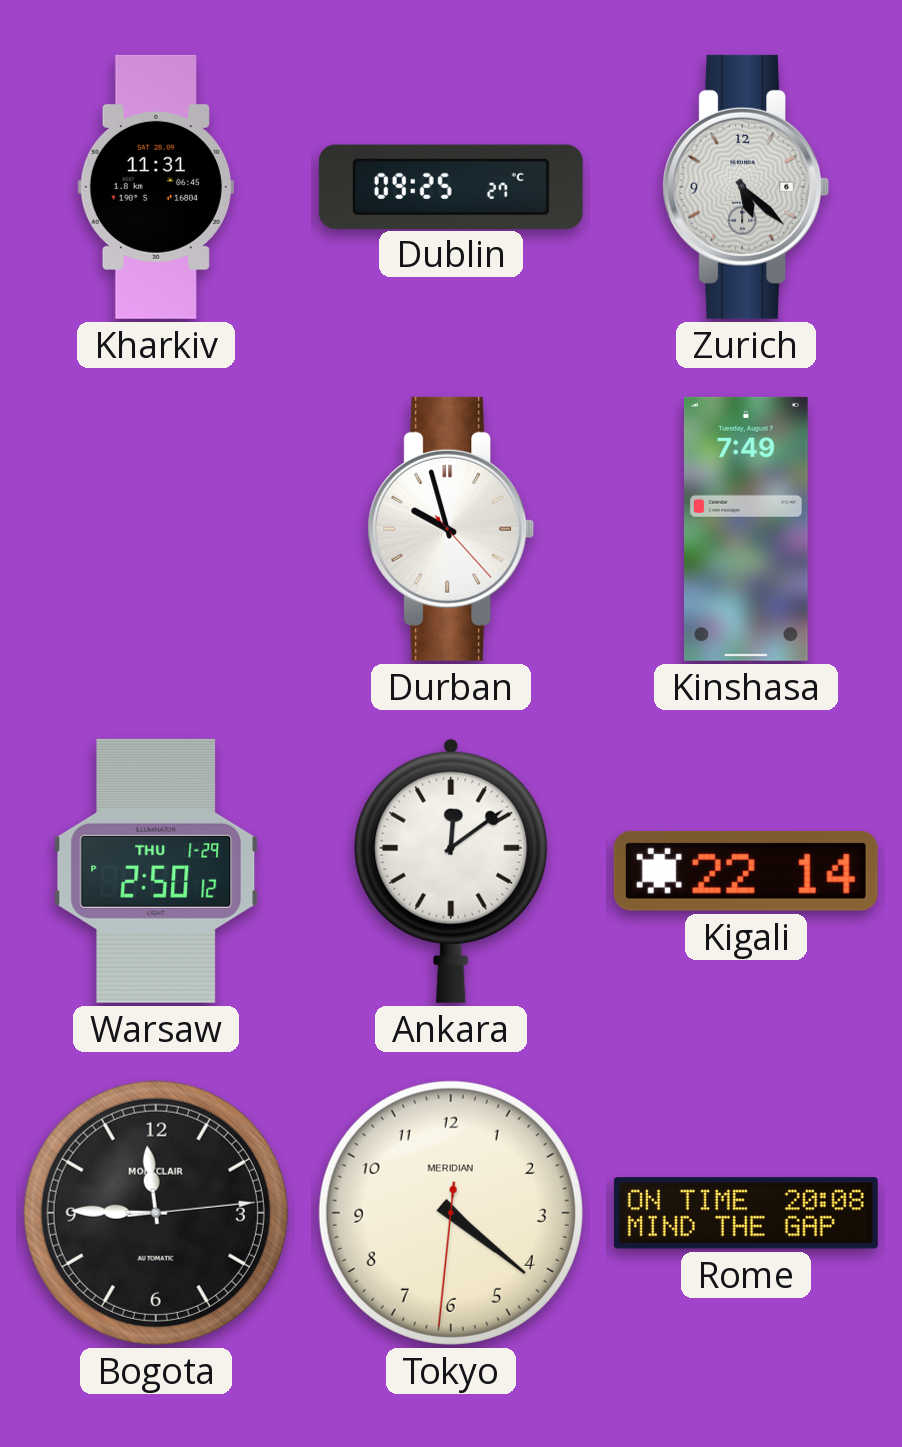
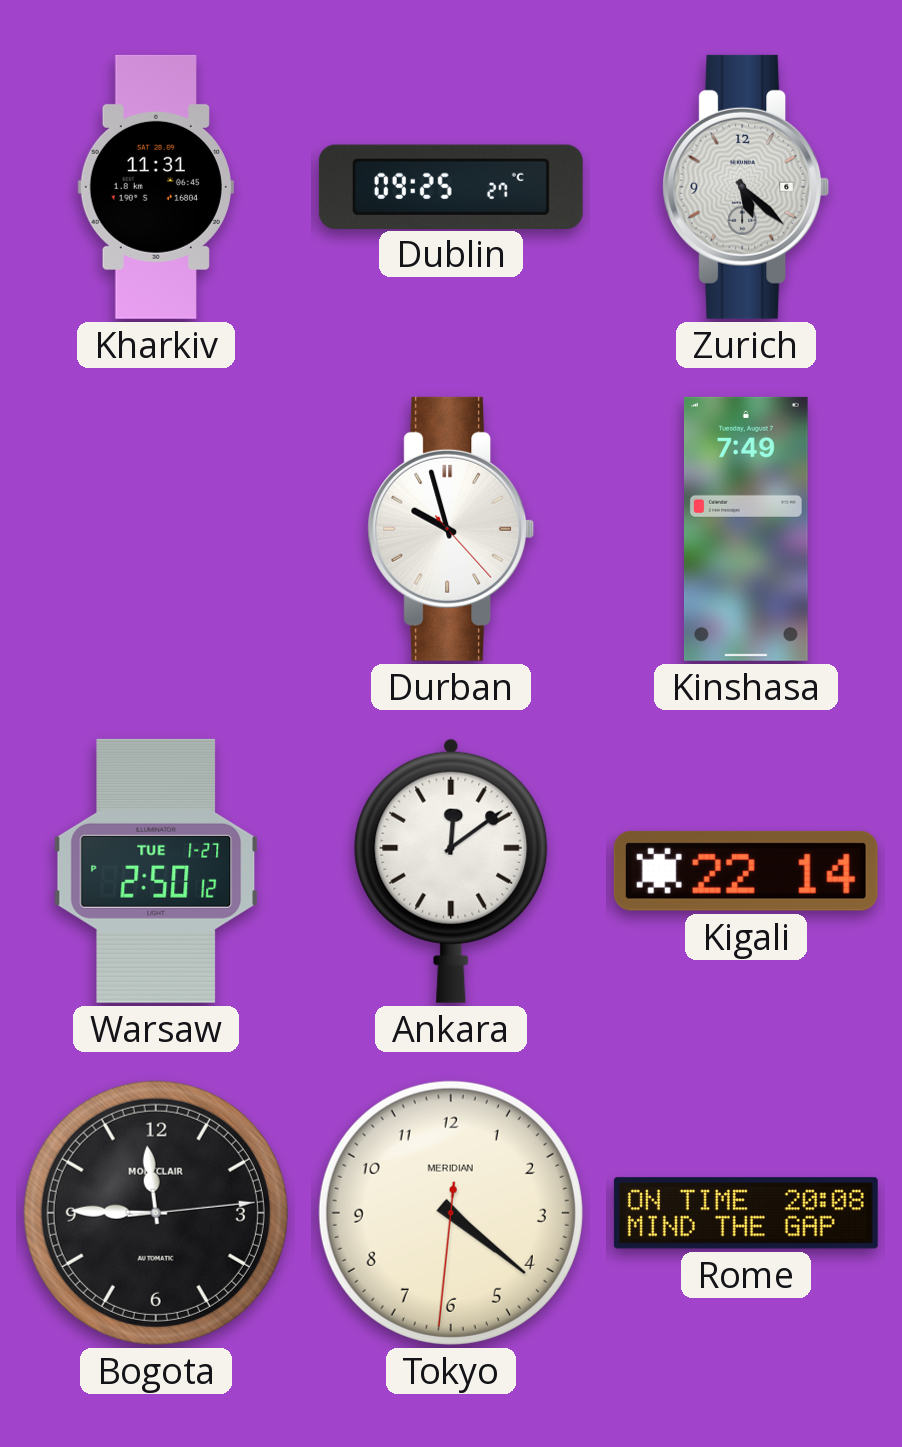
Warsaw date: THU 1-29 -> TUE 1-27
